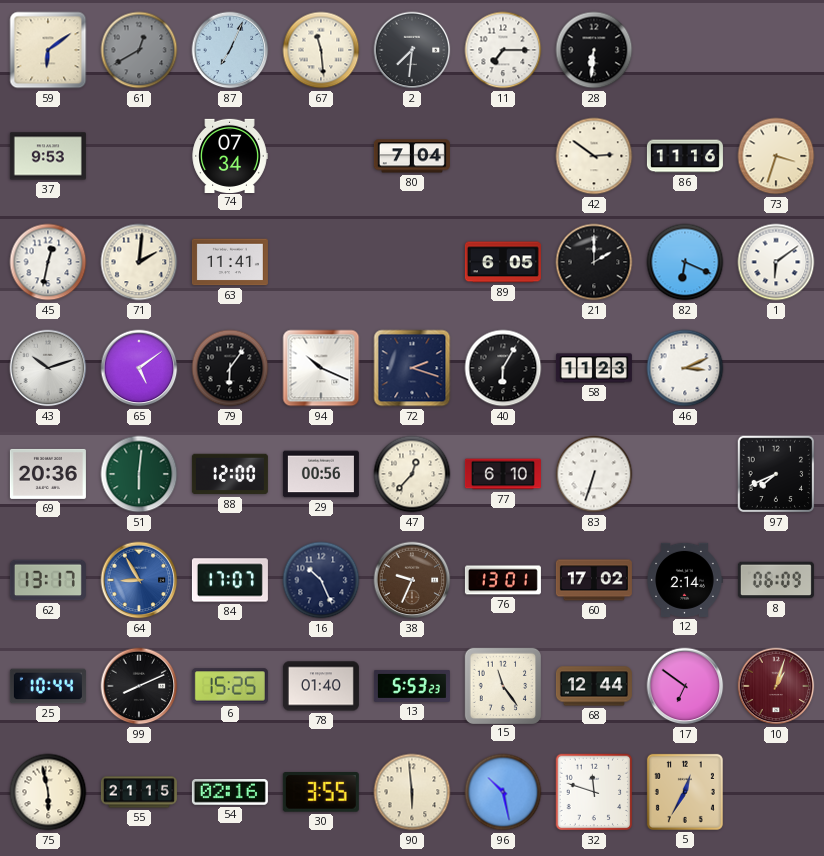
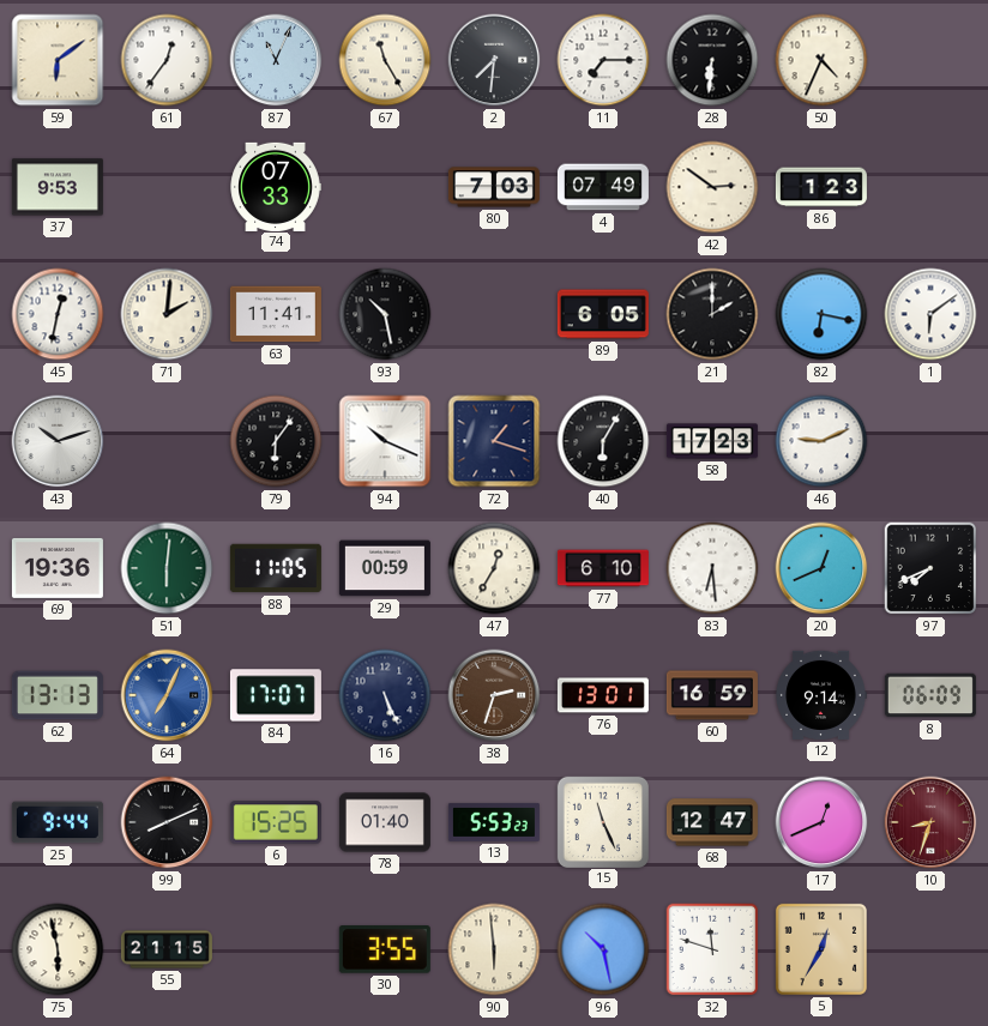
61: 12:40 -> 12:36
61 dial: grey -> white
87: 7:04 -> 11:04
67: 11:29 -> 11:25
50: none -> 4:34
74: 07:34 -> 07:33
80: 7:04 -> 7:03
4: none -> 07:49
86: 11:16 -> 1:23
73: 3:33 -> none
93: none -> 10:28
82: 6:19 -> 6:17
65: 5:09 -> none
72: 2:18 -> 1:18
58: 11:23 -> 17:23
46: 3:11 -> 9:11
69: 20:36 -> 19:36
88: 12:00 -> 11:05
29: 00:56 -> 00:59
47: 12:37 -> 12:35
83: 6:33 -> 6:29
20: none -> 12:41
62: 13:17 -> 13:13
64: 8:55 -> 7:04
16: 10:26 -> 5:26
38: 9:34 -> 2:33
60: 17:02 -> 16:59
12: 2:14 -> 9:14
25: 10:44 -> 9:44
15: 11:24 -> 11:26
68: 12:44 -> 12:47
17: 6:51 -> 12:41
10: 1:03 -> 8:33
54: 02:16 -> none
